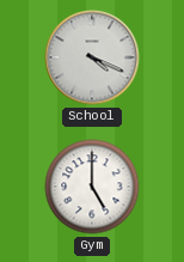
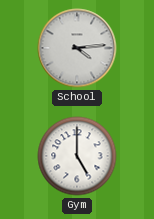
School: 4:19 -> 4:14
